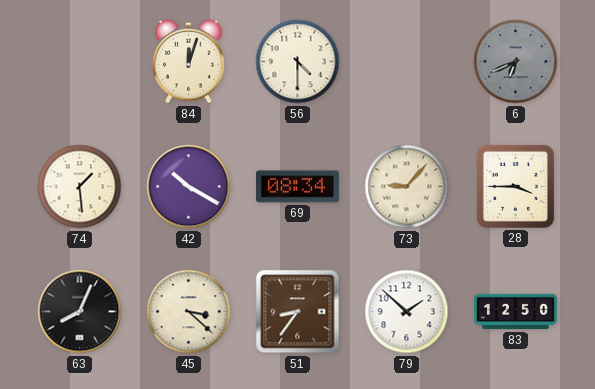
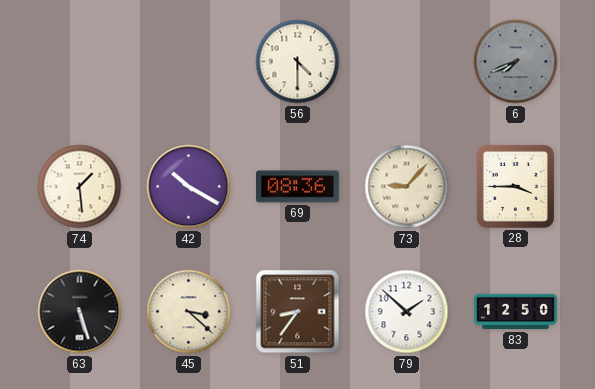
84: 12:03 -> none
6: 6:41 -> 7:41
69: 08:34 -> 08:36
63: 8:04 -> 5:27
